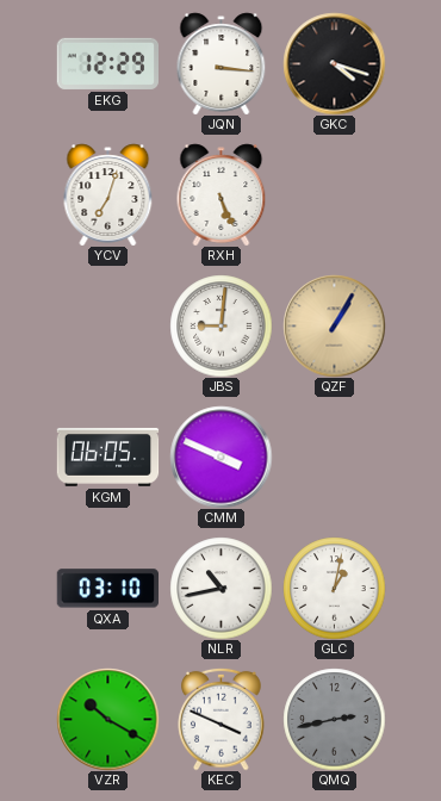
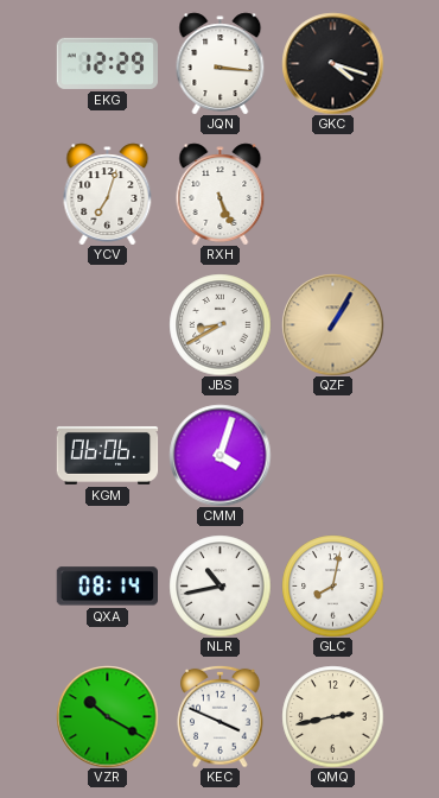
JBS: 9:01 -> 8:40
KGM: 06:05 -> 06:06
CMM: 3:49 -> 4:03
QXA: 03:10 -> 08:14
GLC: 1:02 -> 8:02
QMQ dial: grey -> cream
